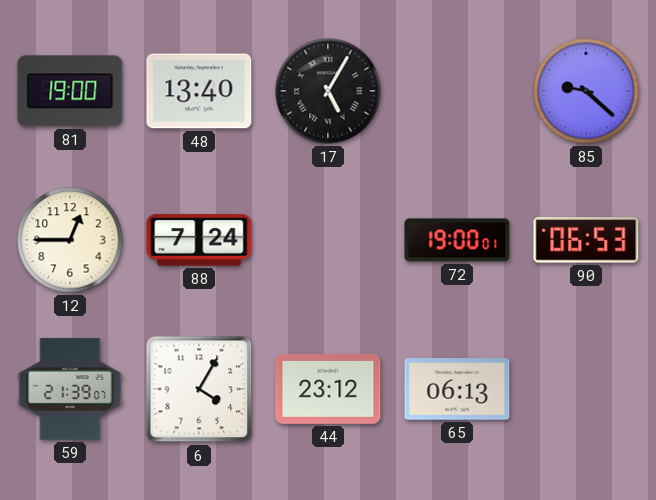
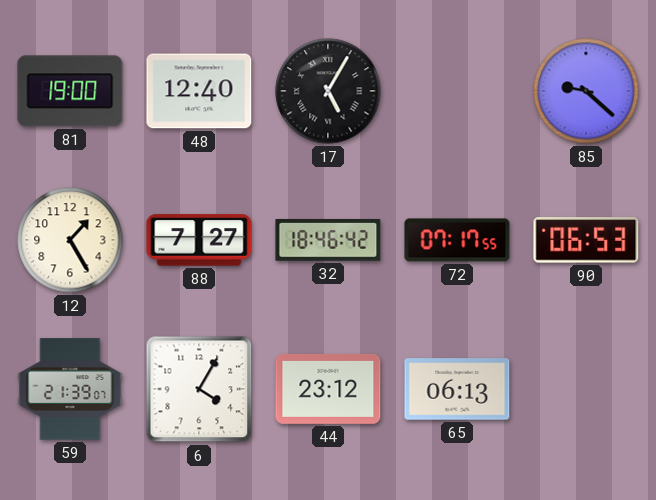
48: 13:40 -> 12:40
12: 12:45 -> 1:25
88: 7:24 -> 7:27
32: none -> 18:46
72: 19:00 -> 07:17
